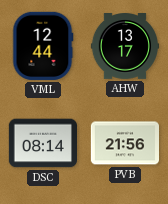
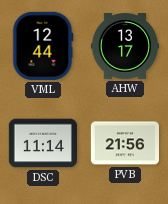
DSC: 08:14 -> 11:14
